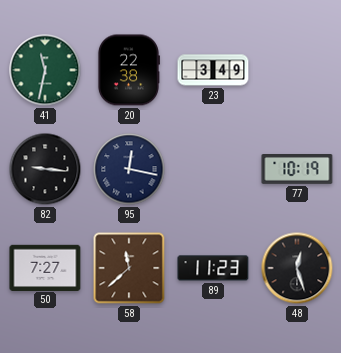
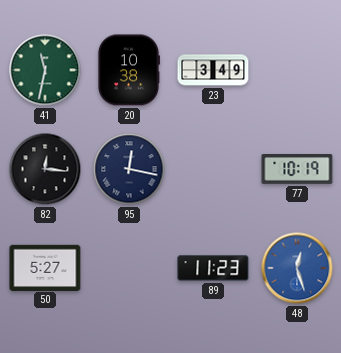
20: 22:38 -> 10:38
82: 9:16 -> 12:16
50: 7:27 -> 5:27
58: 11:38 -> none
48 dial: black -> blue
